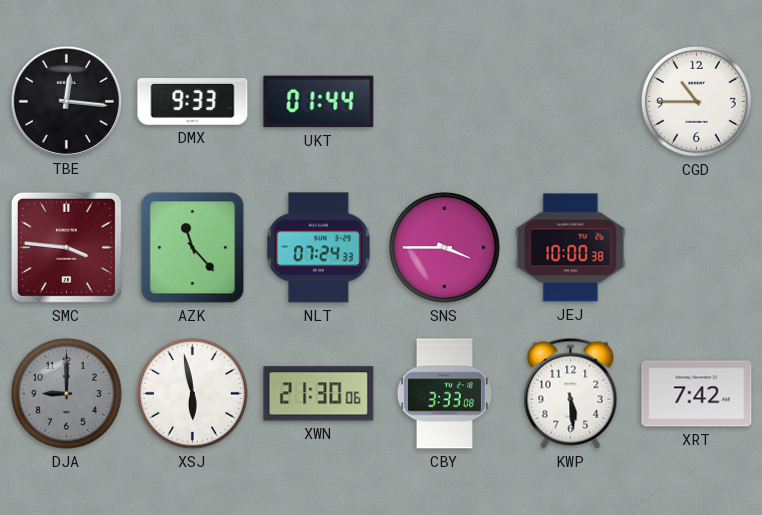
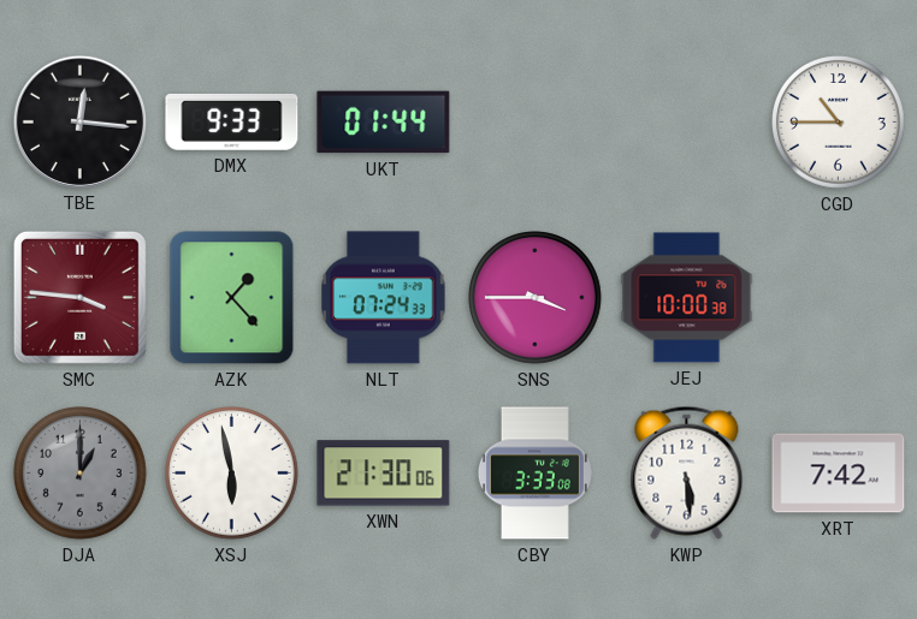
AZK: 11:23 -> 1:23
DJA: 9:00 -> 1:00
